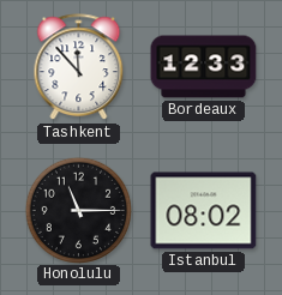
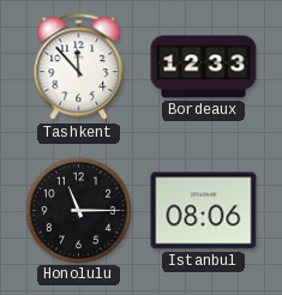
Istanbul: 08:02 -> 08:06
